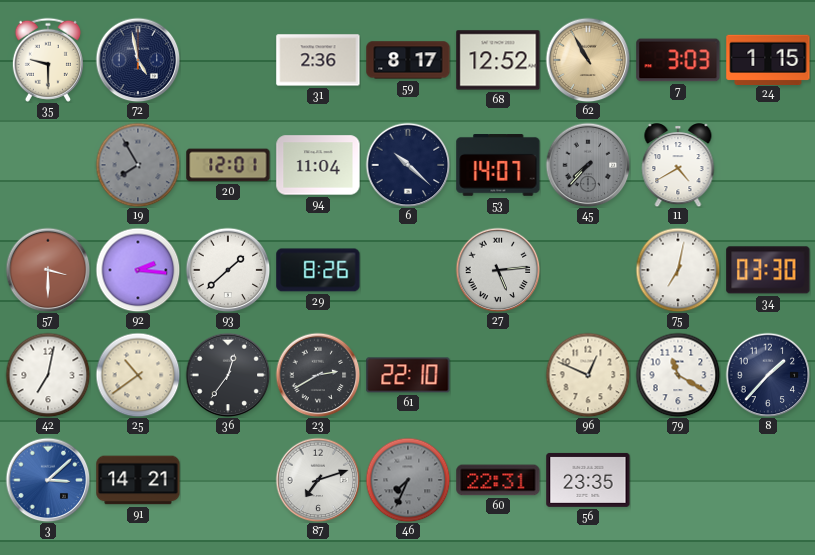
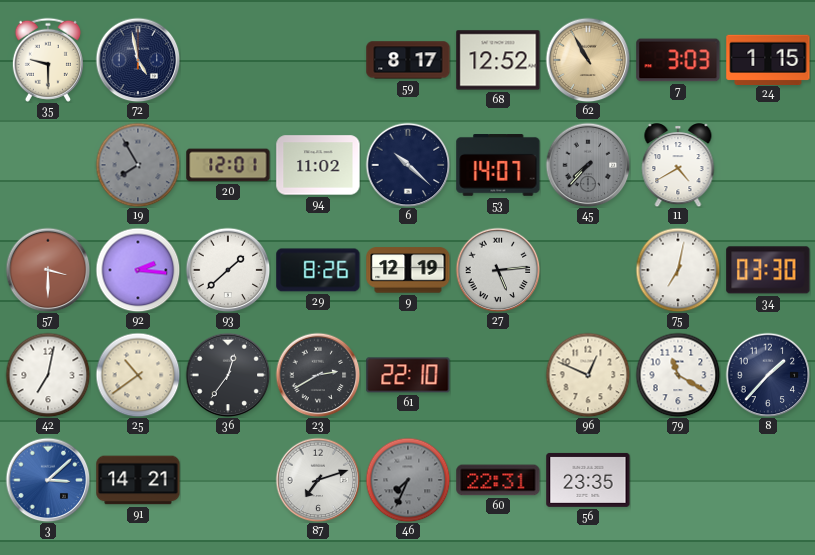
31: 2:36 -> none
94: 11:04 -> 11:02
9: none -> 12:19
